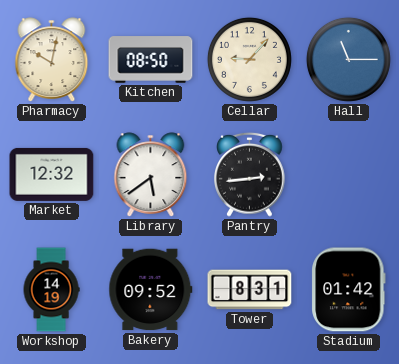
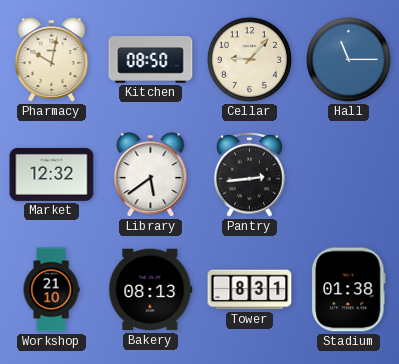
Workshop: 14:19 -> 21:10
Bakery: 09:52 -> 08:13
Stadium: 01:42 -> 01:38
